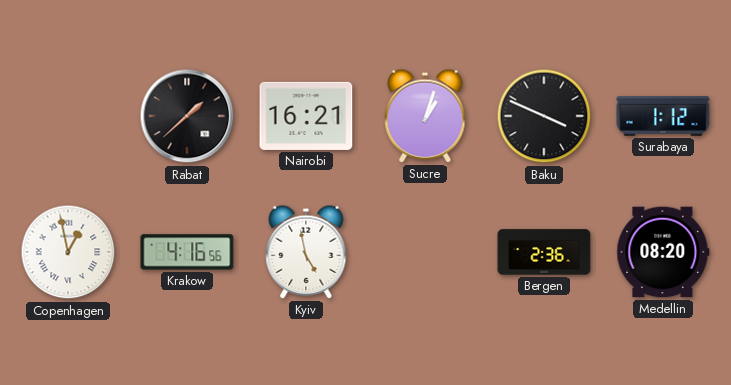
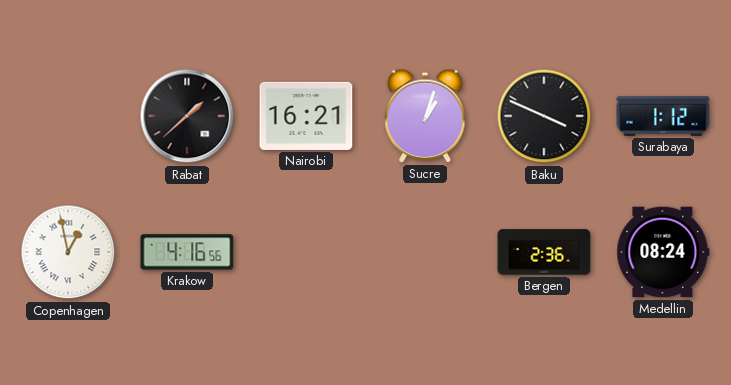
Kyiv: 4:58 -> none
Medellin: 08:20 -> 08:24
